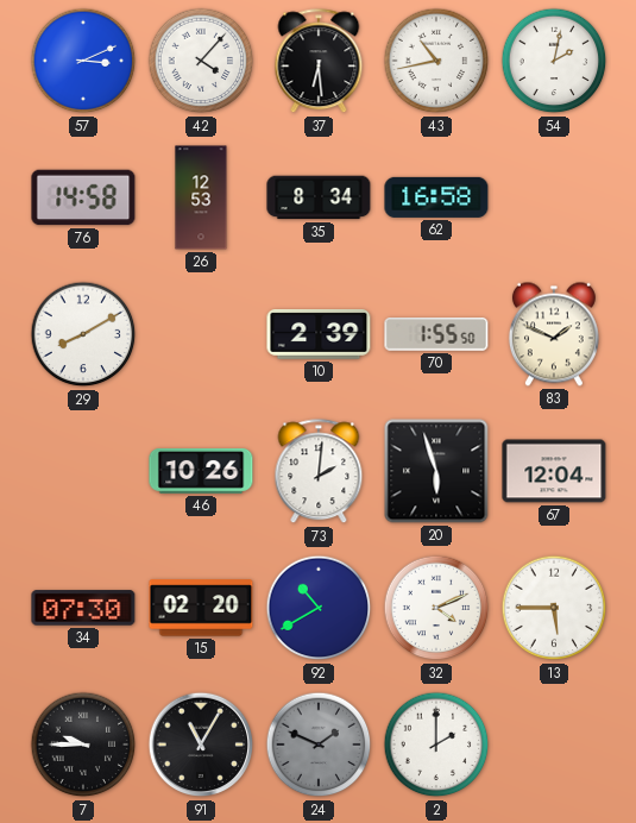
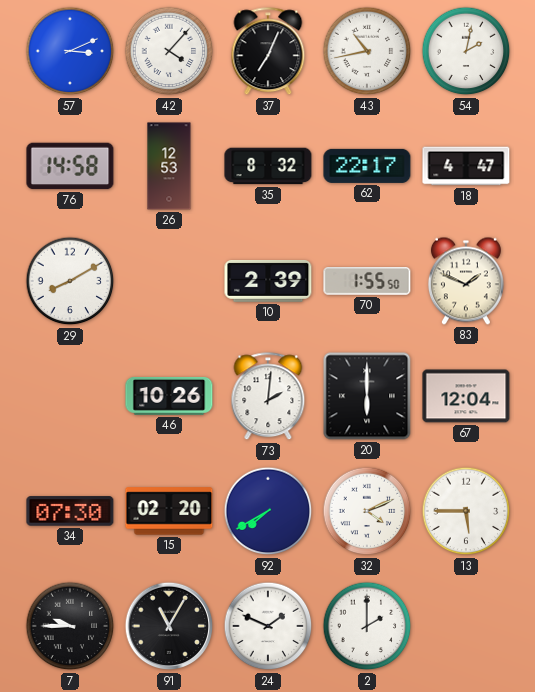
37: 6:29 -> 7:04
35: 8:34 -> 8:32
62: 16:58 -> 22:17
18: none -> 4:47
20: 5:57 -> 6:00
92: 10:40 -> 7:40
24 dial: grey -> white
